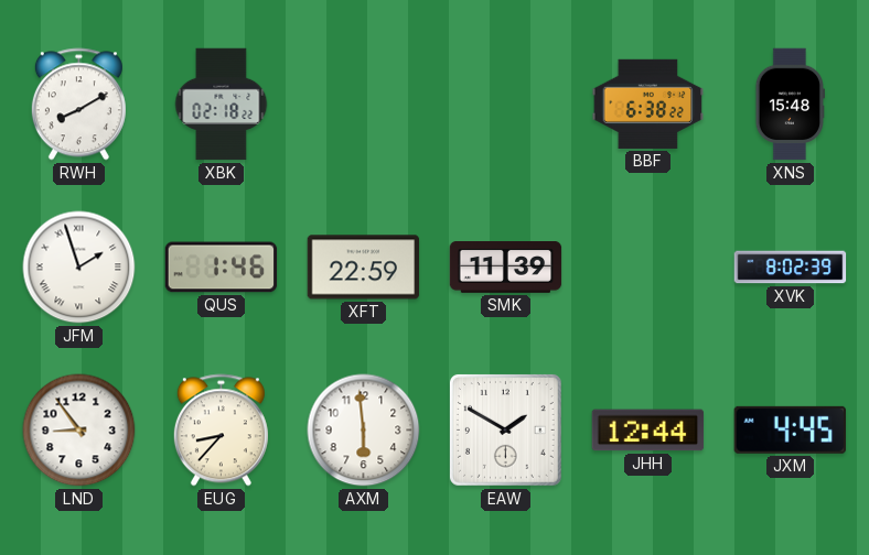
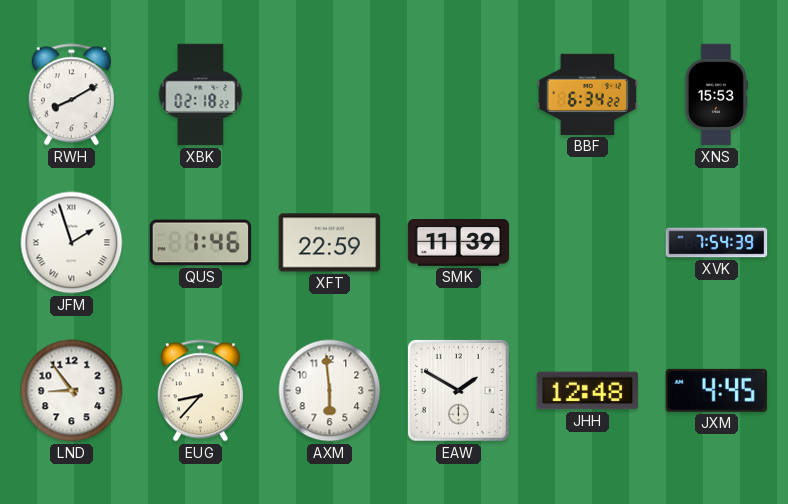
BBF: 6:38 -> 6:34
XNS: 15:48 -> 15:53
XVK: 8:02 -> 7:54
JHH: 12:44 -> 12:48
